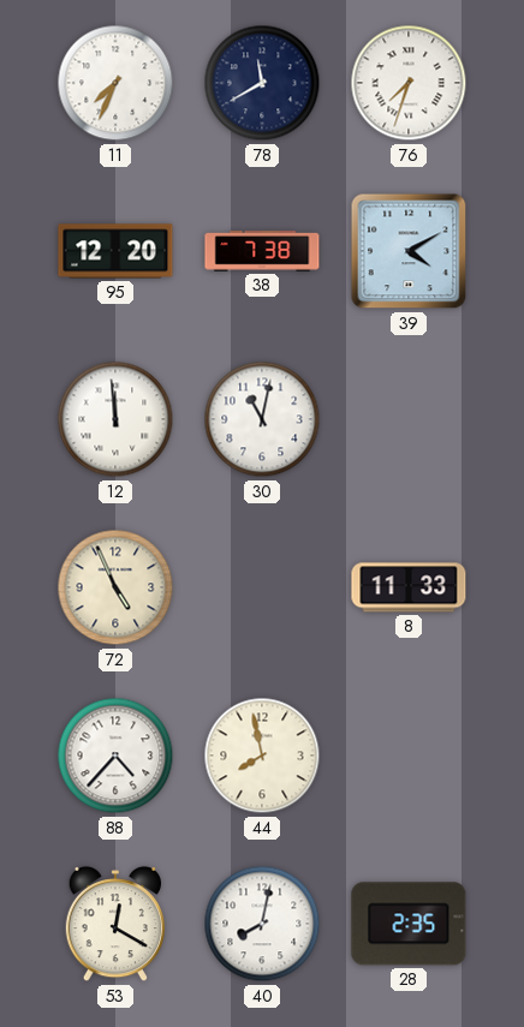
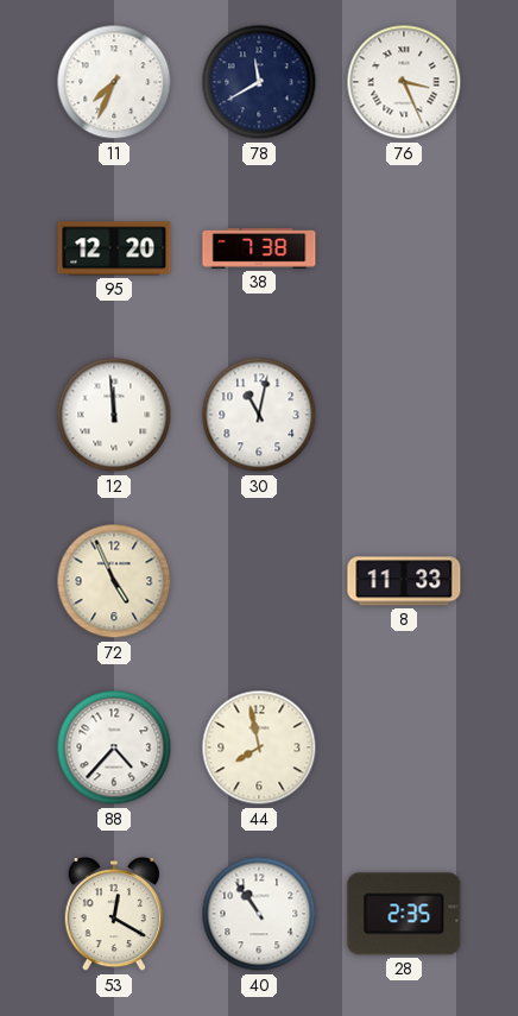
76: 7:33 -> 3:26
39: 4:10 -> none
40: 8:02 -> 10:54
